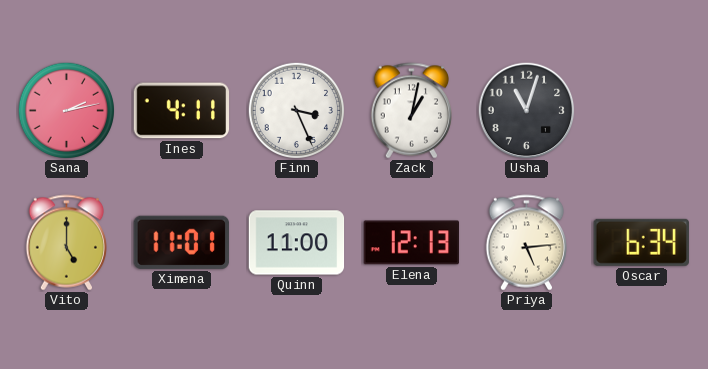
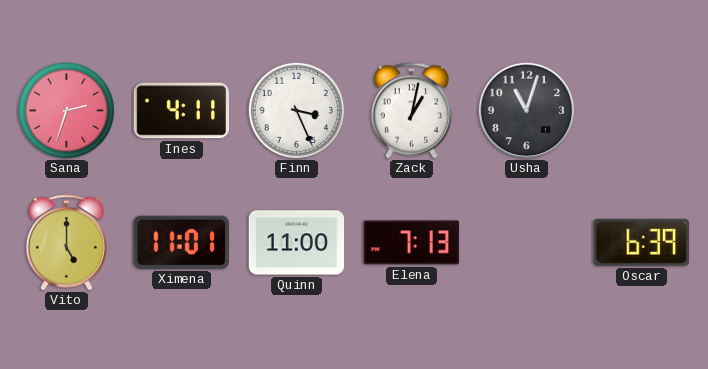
Sana: 2:13 -> 2:33
Elena: 12:13 -> 7:13
Priya: 5:14 -> none
Oscar: 6:34 -> 6:39
